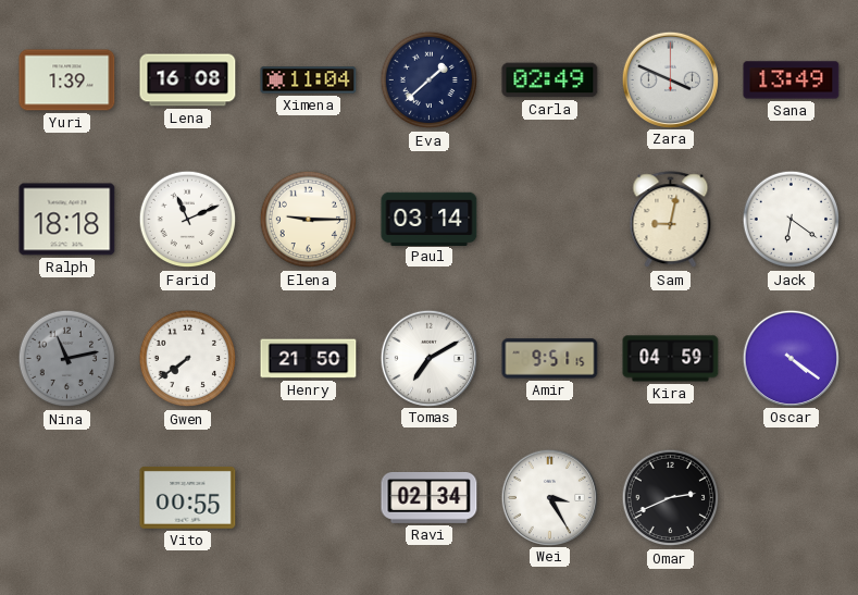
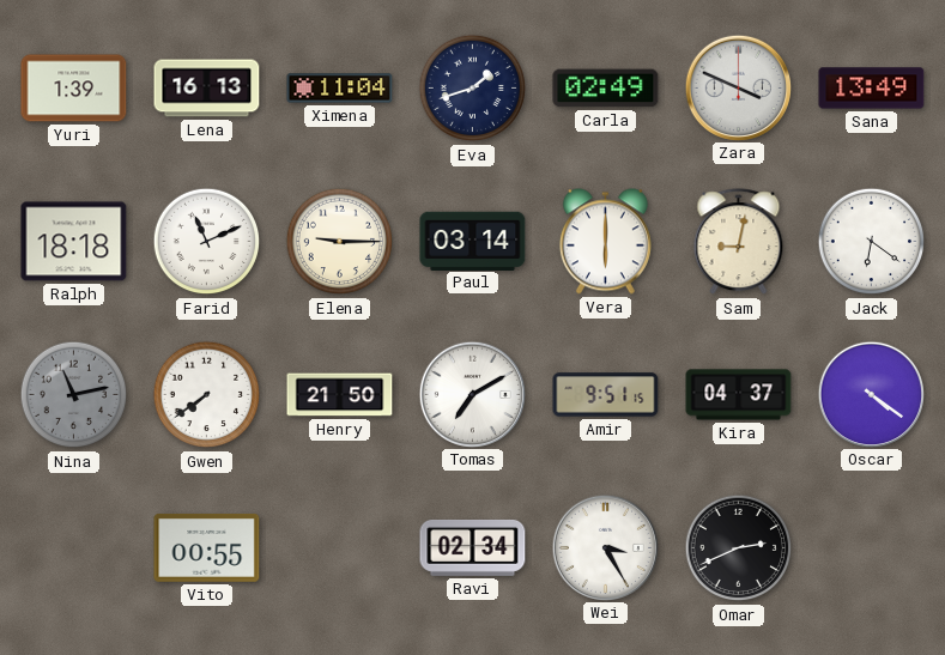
Lena: 16:08 -> 16:13
Eva: 1:38 -> 1:42
Vera: none -> 6:00
Kira: 04:59 -> 04:37
